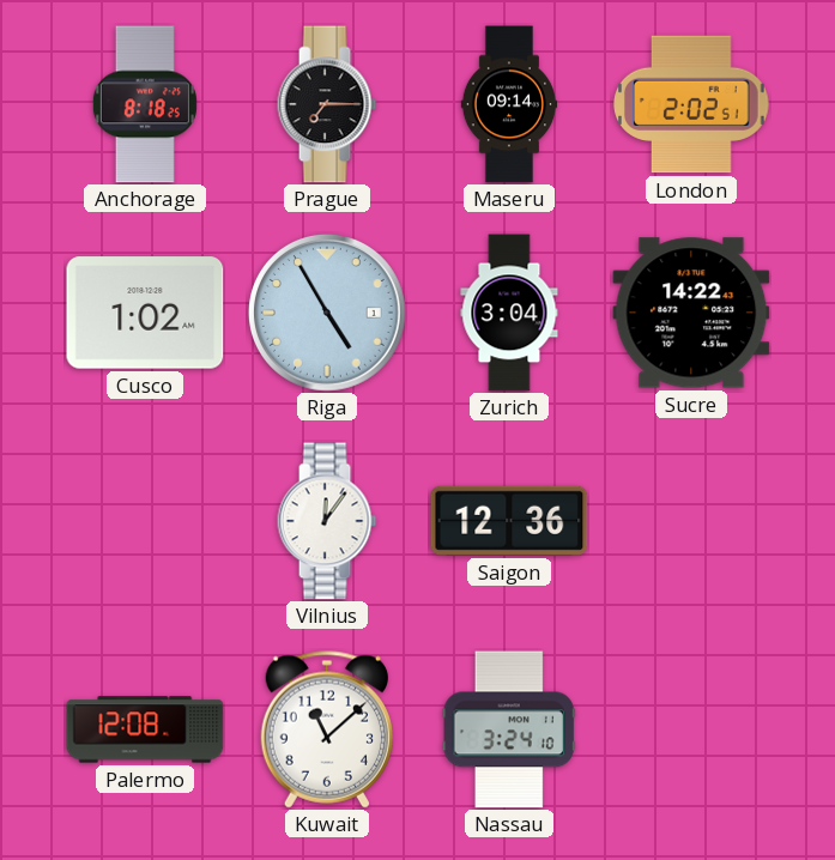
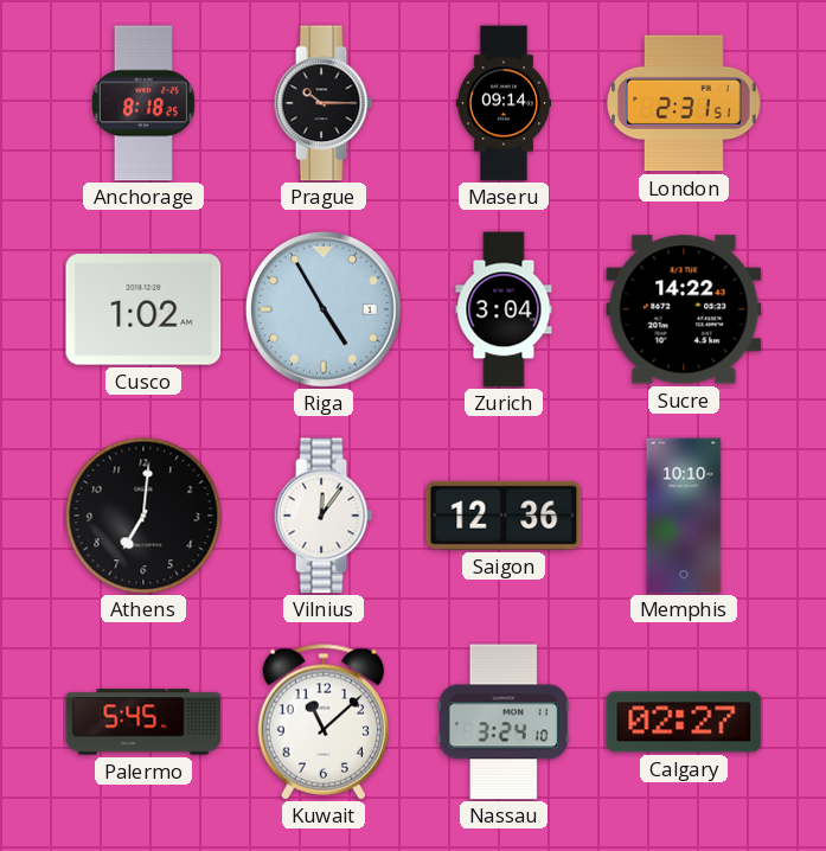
Prague: 7:15 -> 10:15
London: 2:02 -> 2:31
Athens: none -> 7:01
Memphis: none -> 10:10
Palermo: 12:08 -> 5:45
Calgary: none -> 02:27
